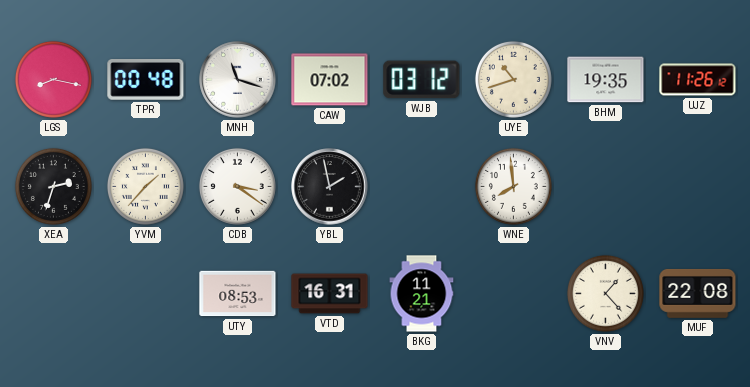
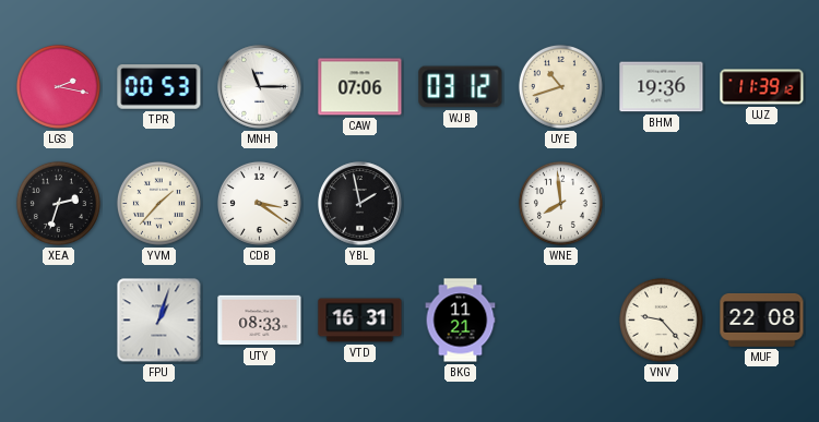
LGS: 8:17 -> 2:17
TPR: 00:48 -> 00:53
MNH: 11:18 -> 11:15
CAW: 07:02 -> 07:06
BHM: 19:35 -> 19:36
UJZ: 11:26 -> 11:39
FPU: none -> 1:03
UTY: 08:53 -> 08:33
VNV: 1:23 -> 9:23
